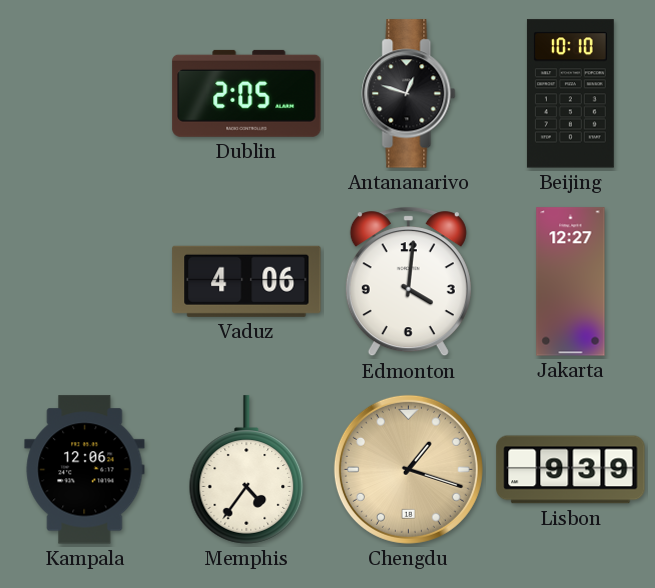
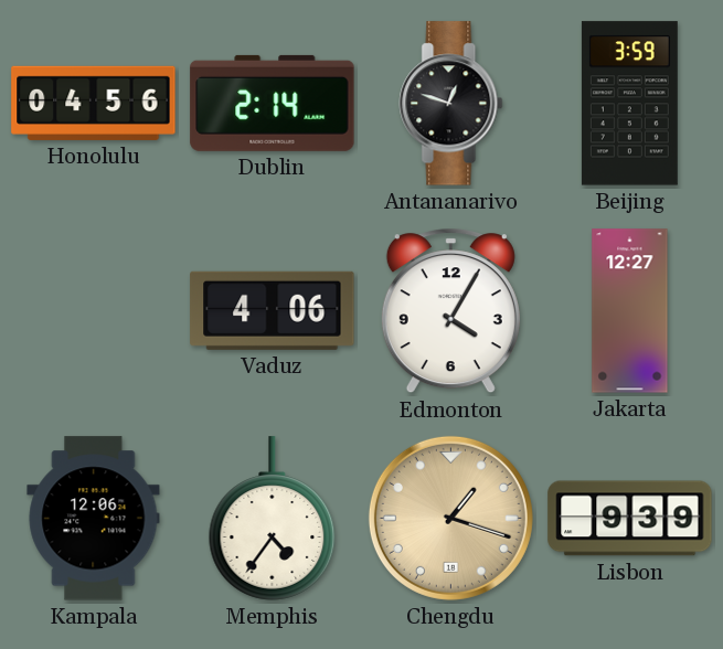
Honolulu: none -> 04:56
Dublin: 2:05 -> 2:14
Beijing: 10:10 -> 3:59
Edmonton: 4:01 -> 4:05
